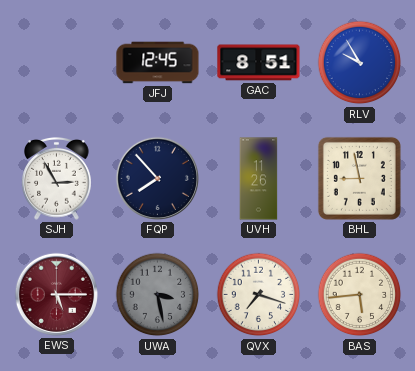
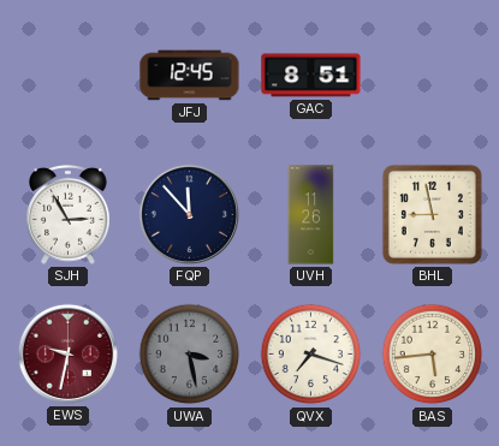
RLV: 9:55 -> none
FQP: 7:53 -> 11:53
EWS: 5:15 -> 9:32
